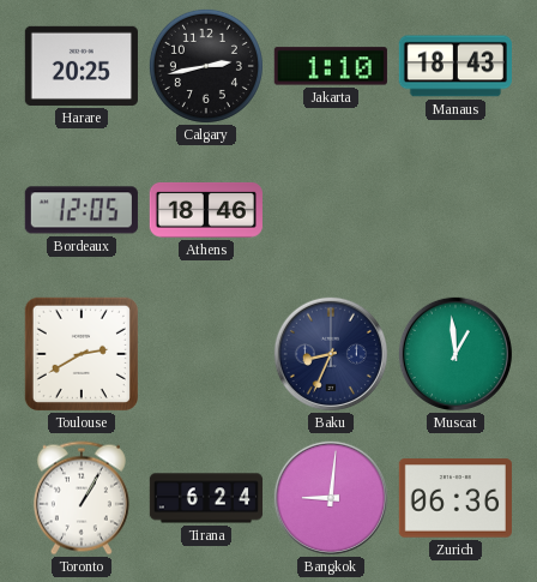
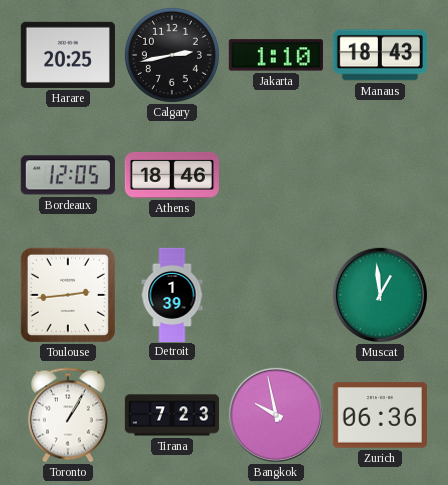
Toulouse: 2:40 -> 2:44
Detroit: none -> 1:39
Baku: 8:34 -> none
Tirana: 6:24 -> 7:23
Bangkok: 9:01 -> 9:58
